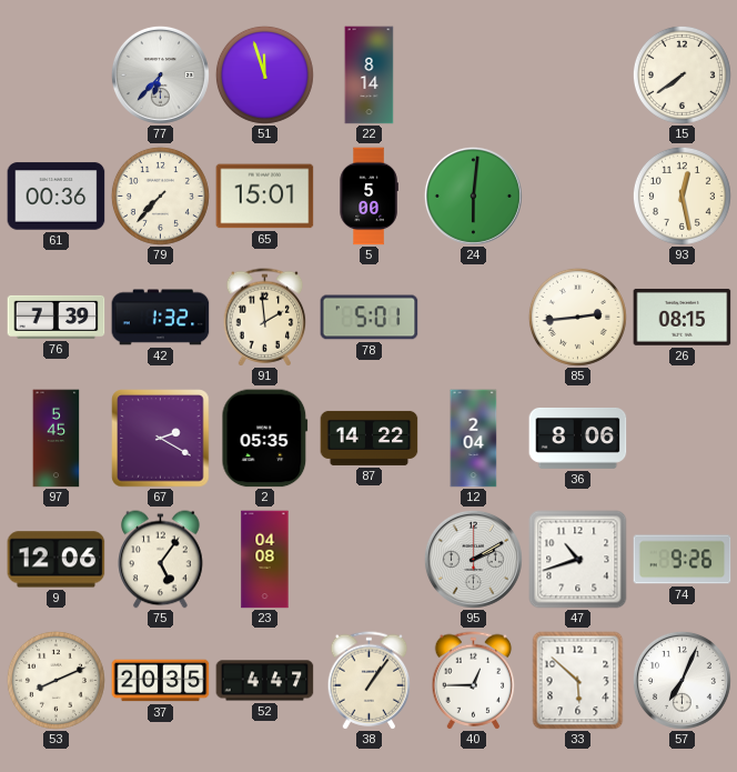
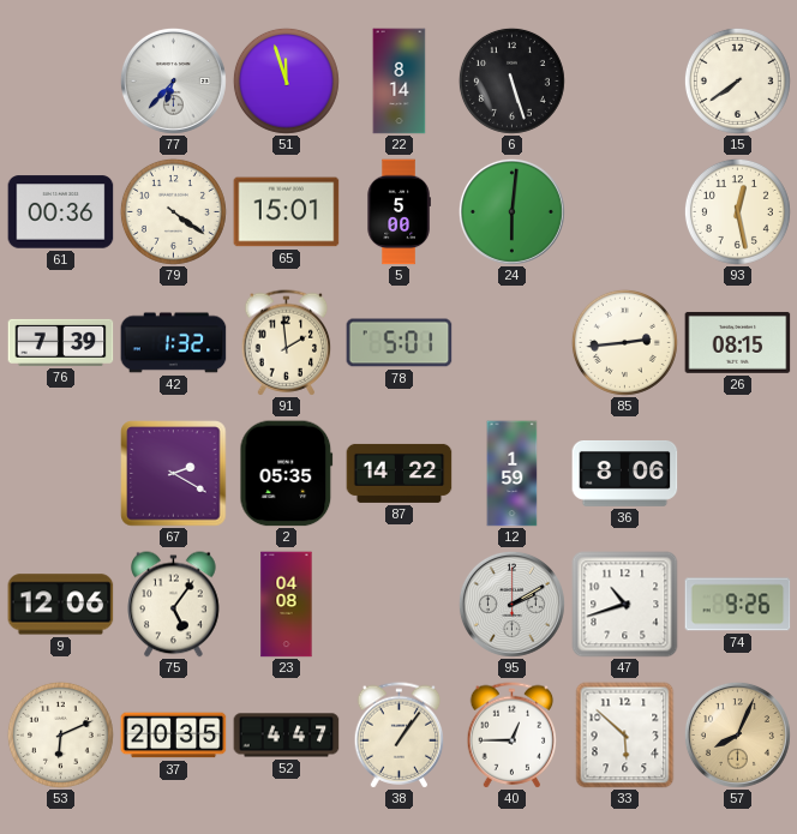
6: none -> 5:27
79: 7:37 -> 4:21
97: 5:45 -> none
12: 2:04 -> 1:59
53: 8:11 -> 6:11
57: 7:04 -> 8:04
57 dial: white -> champagne
